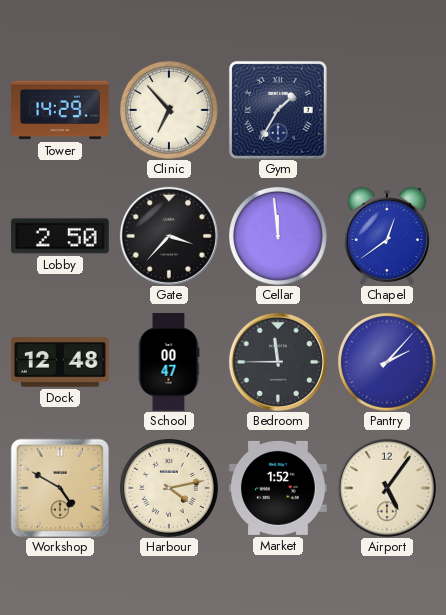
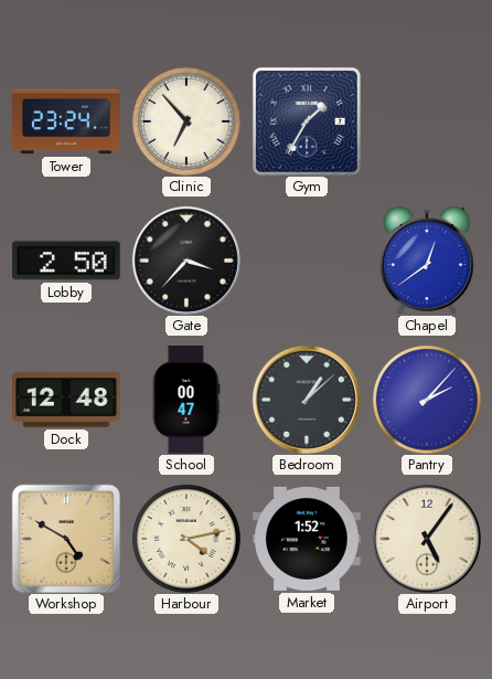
Tower: 14:29 -> 23:24
Cellar: 11:59 -> none
Bedroom: 11:45 -> 1:08
